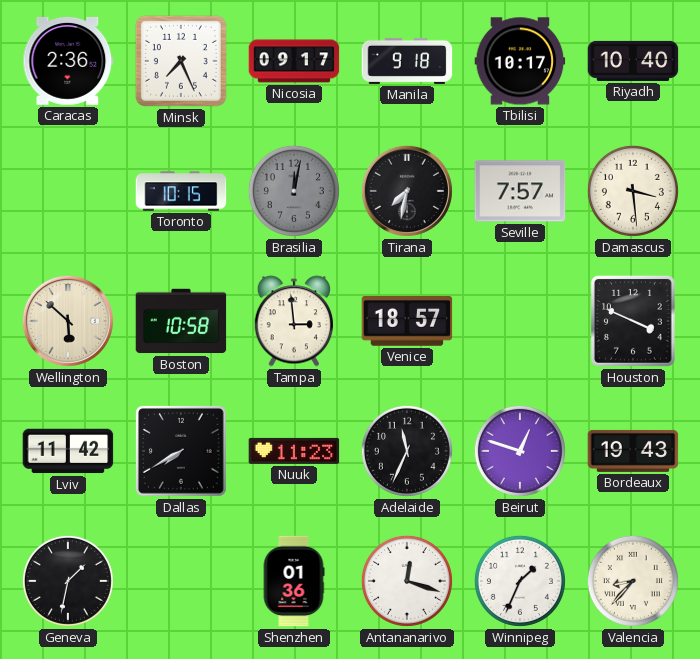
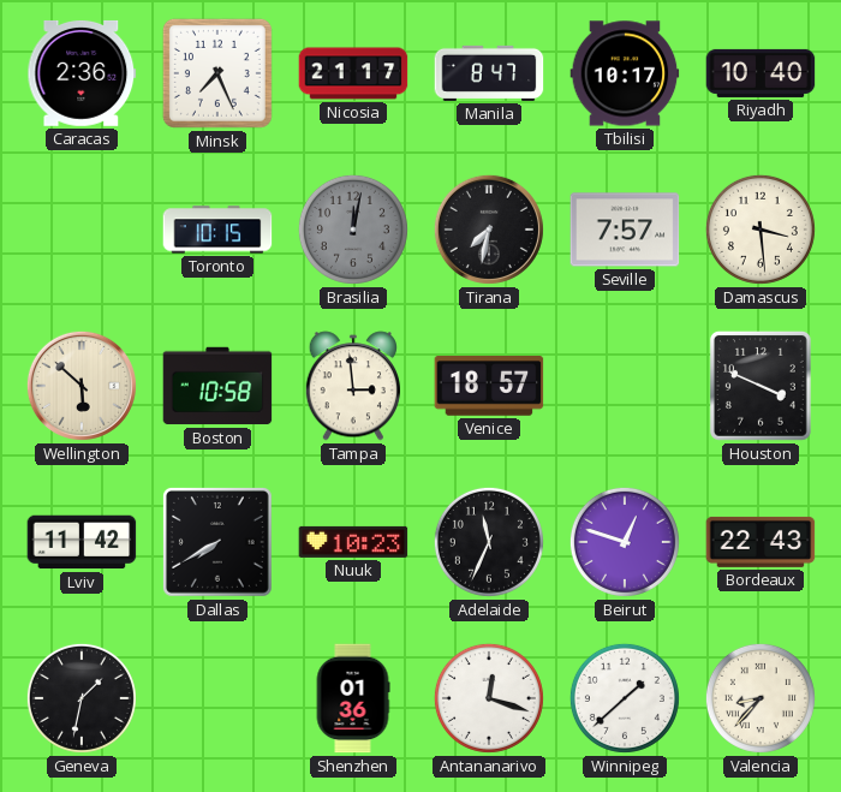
Nicosia: 09:17 -> 21:17
Manila: 9:18 -> 8:47
Nuuk: 11:23 -> 10:23
Bordeaux: 19:43 -> 22:43
Winnipeg: 1:34 -> 1:38
